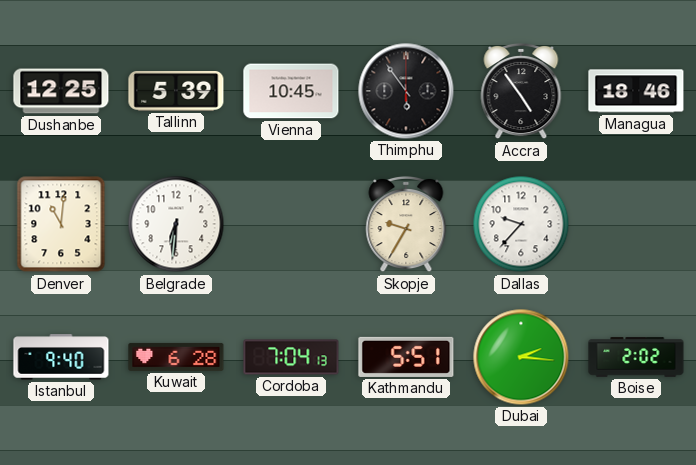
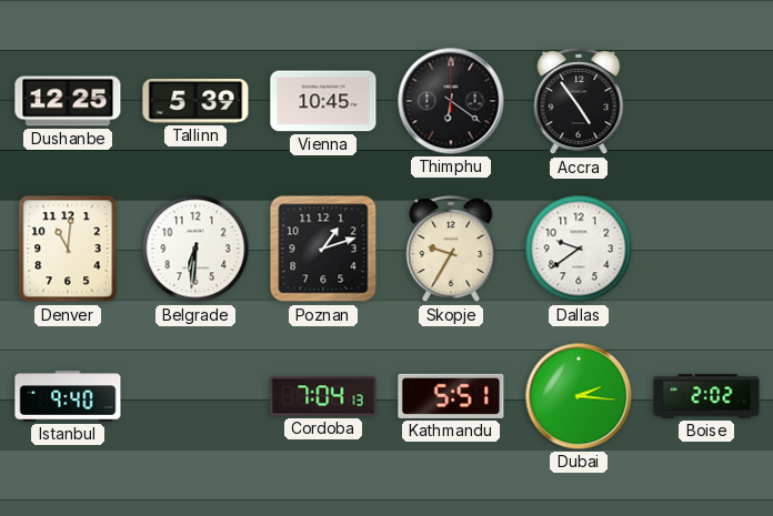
Thimphu: 5:54 -> 6:21
Managua: 18:46 -> none
Poznan: none -> 1:12
Dallas: 9:37 -> 9:39
Kuwait: 6:28 -> none
